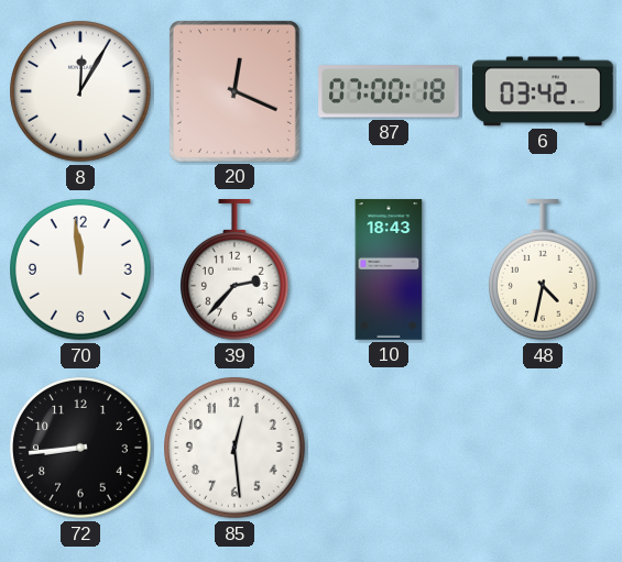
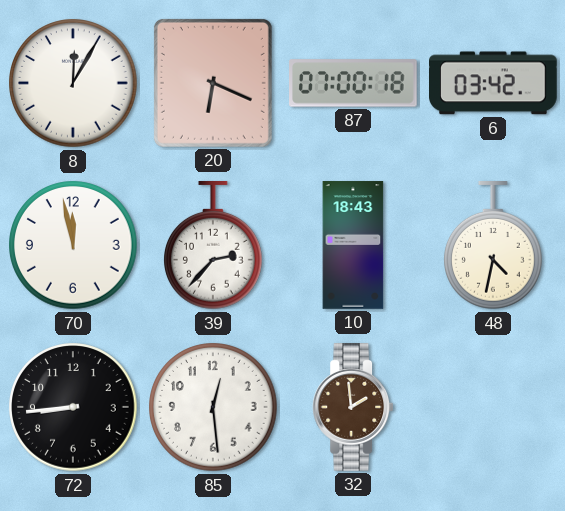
20: 12:19 -> 6:19
70: 11:59 -> 11:58
32: none -> 1:59
